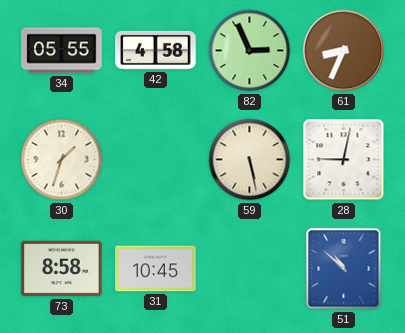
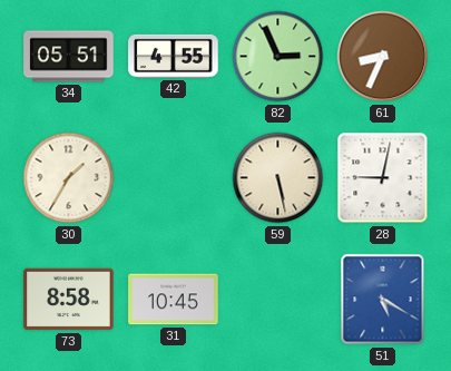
34: 05:55 -> 05:51
42: 4:58 -> 4:55
30: 1:33 -> 1:35
51: 10:52 -> 5:20
